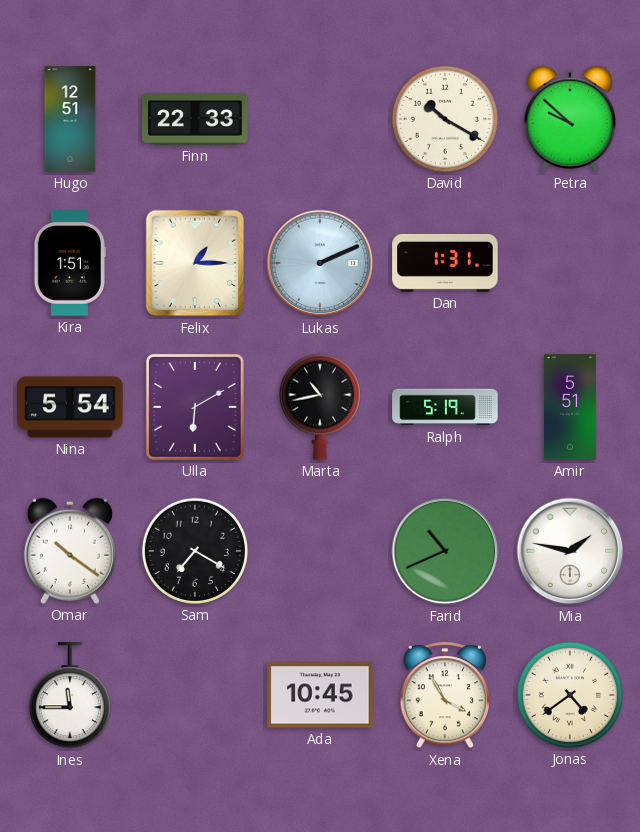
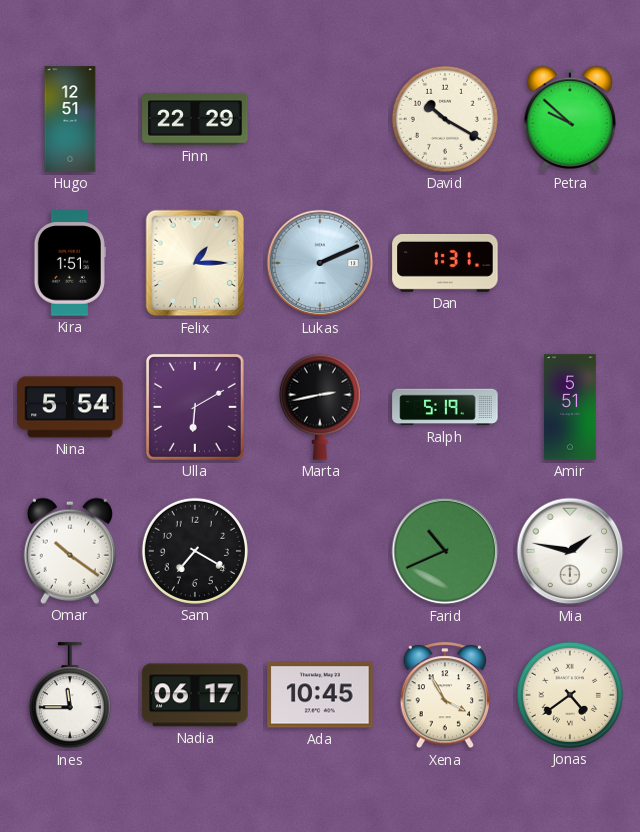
Finn: 22:33 -> 22:29
Marta: 10:43 -> 2:43
Nadia: none -> 06:17
